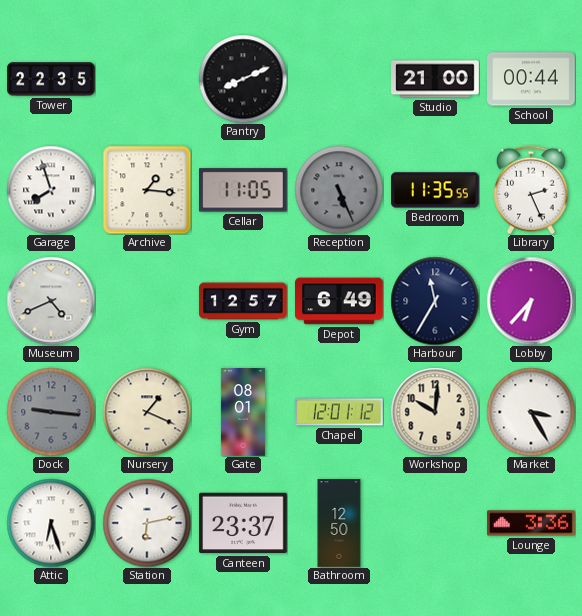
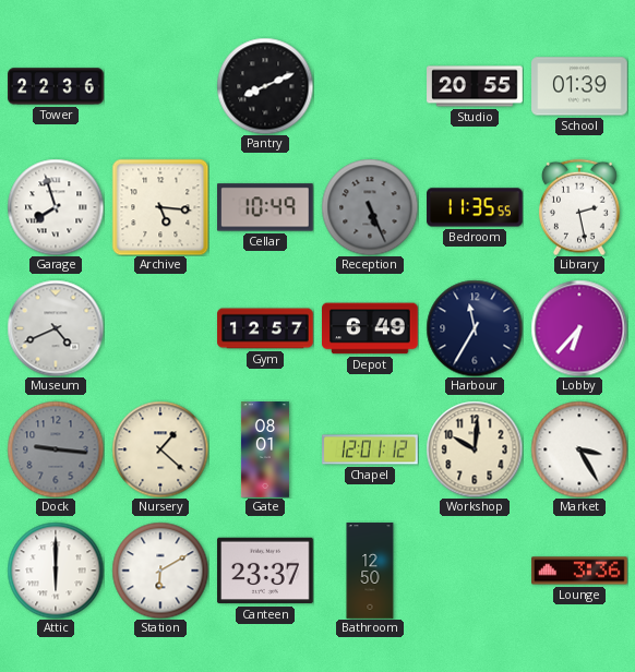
Tower: 22:35 -> 22:36
Studio: 21:00 -> 20:55
School: 00:44 -> 01:39
Archive: 1:16 -> 5:16
Cellar: 11:05 -> 10:49
Library: 2:26 -> 2:28
Nursery: 1:19 -> 1:22
Attic: 6:27 -> 6:00
Station: 6:13 -> 6:10
